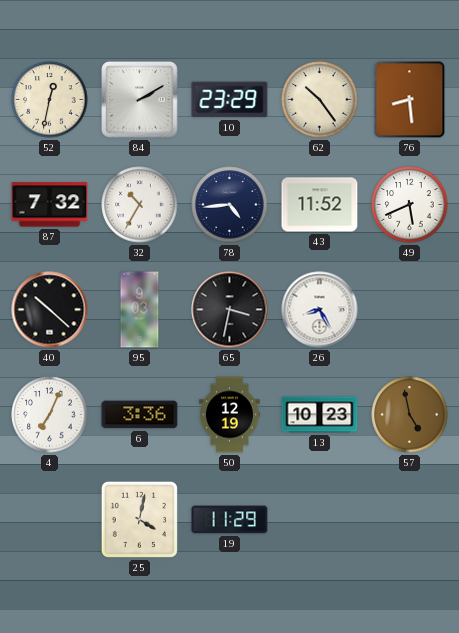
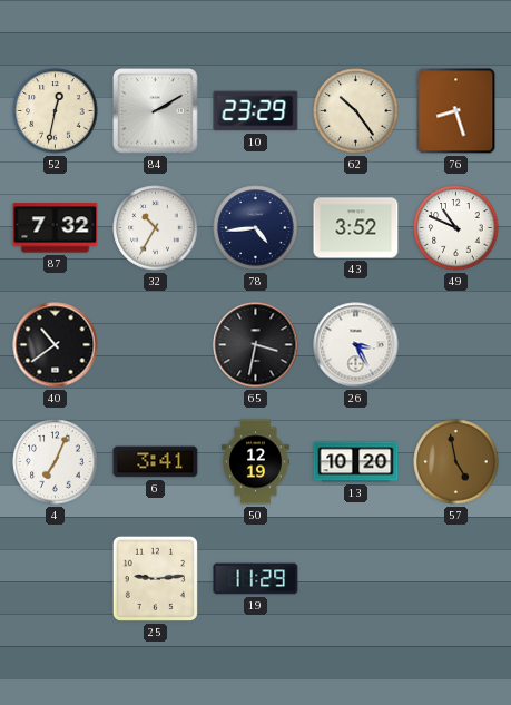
76: 8:29 -> 8:27
43: 11:52 -> 3:52
49: 5:41 -> 10:49
40: 10:22 -> 10:39
95: 9:03 -> none
26: 8:25 -> 3:25
6: 3:36 -> 3:41
13: 10:23 -> 10:20
25: 4:02 -> 9:14
